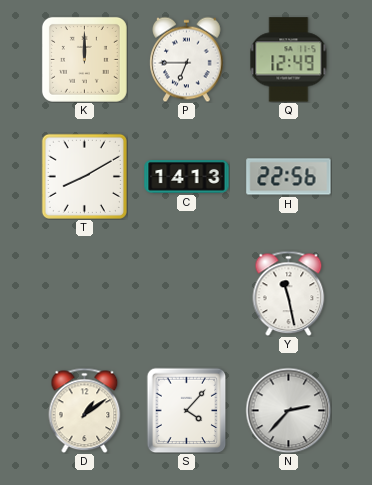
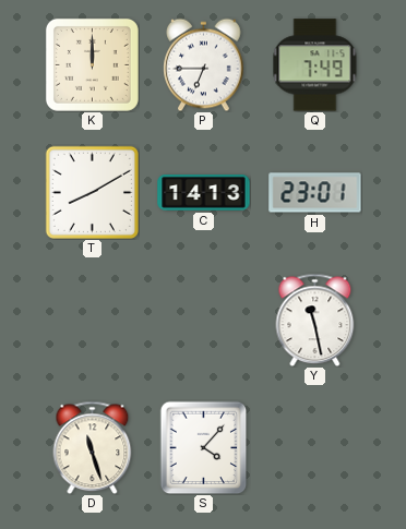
Q: 12:49 -> 7:49
H: 22:56 -> 23:01
D: 1:09 -> 11:27
N: 2:37 -> none
